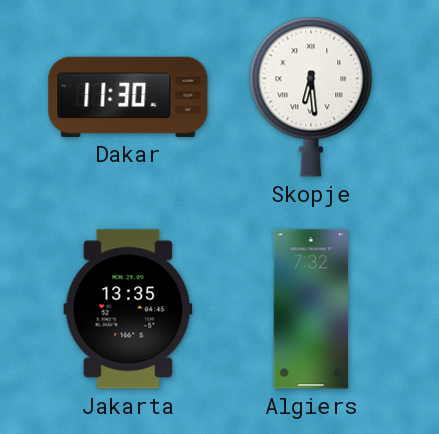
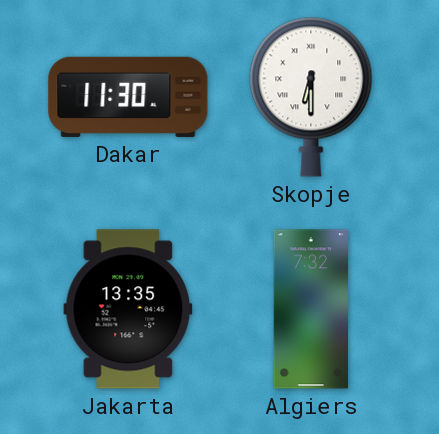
Skopje: 6:29 -> 6:30
